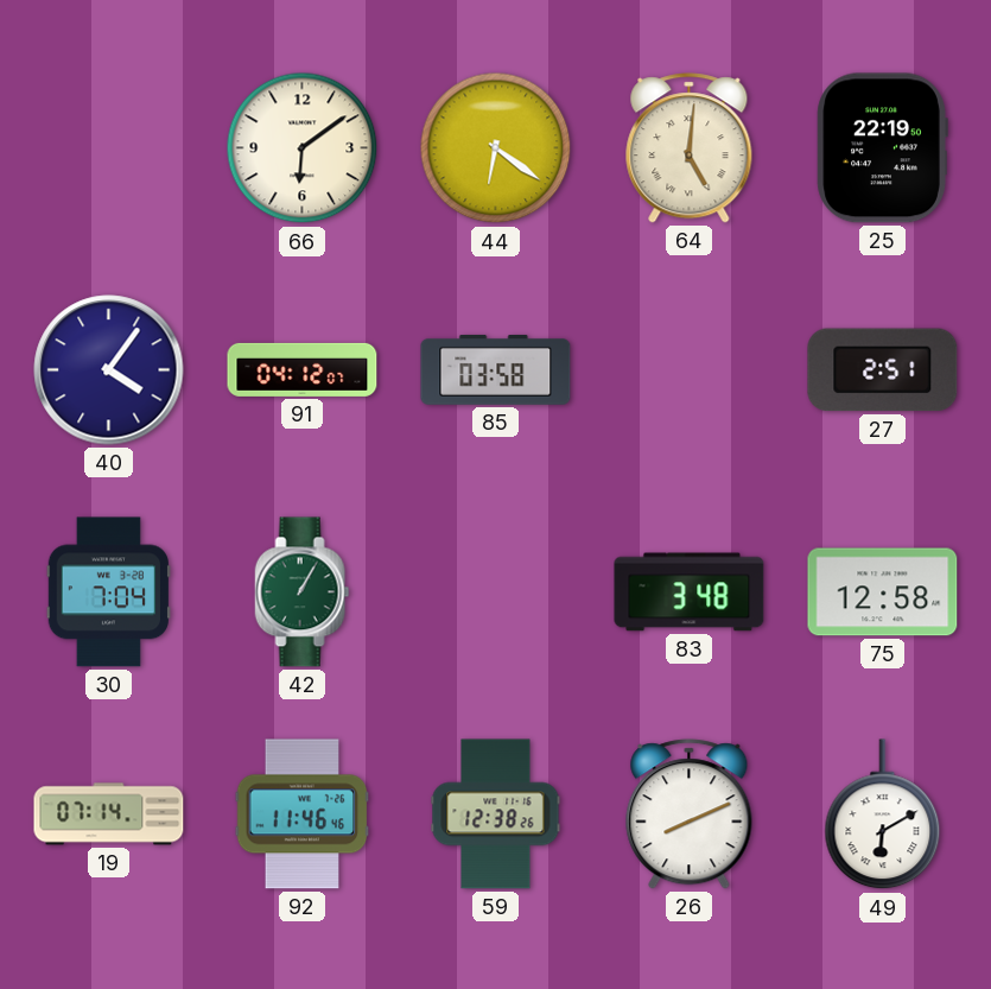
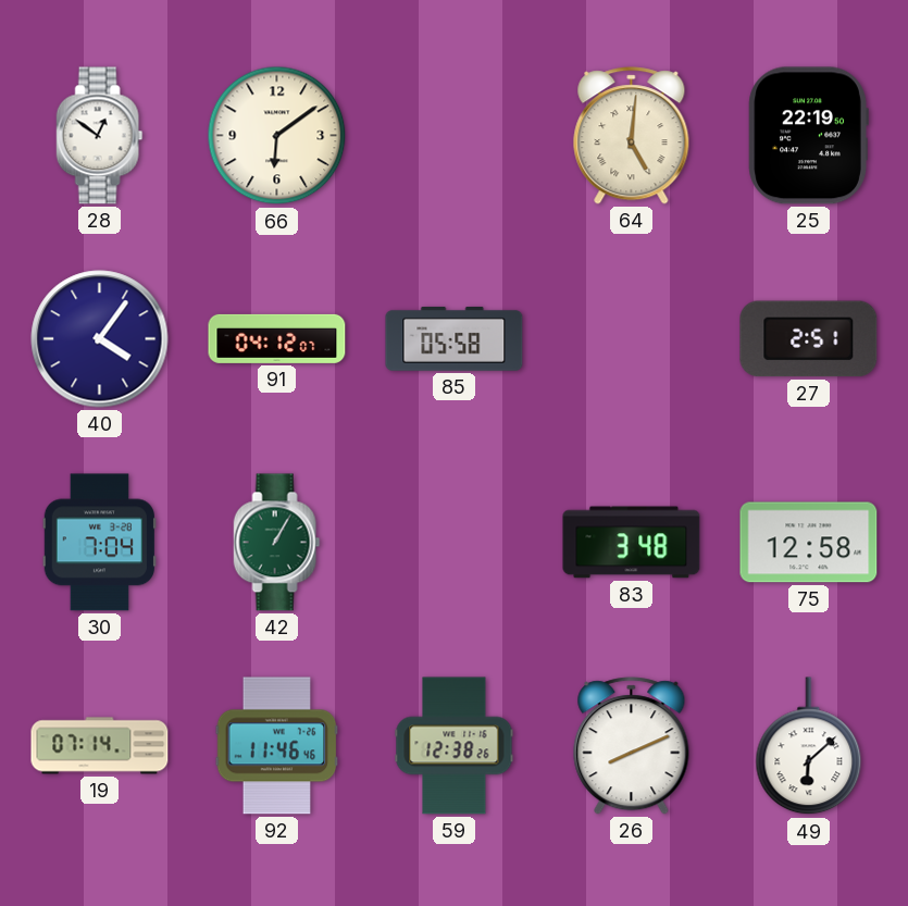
28: none -> 12:51
44: 6:21 -> none
85: 03:58 -> 05:58
49: 6:10 -> 6:08
